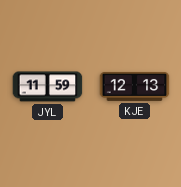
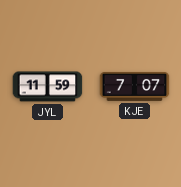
KJE: 12:13 -> 7:07
